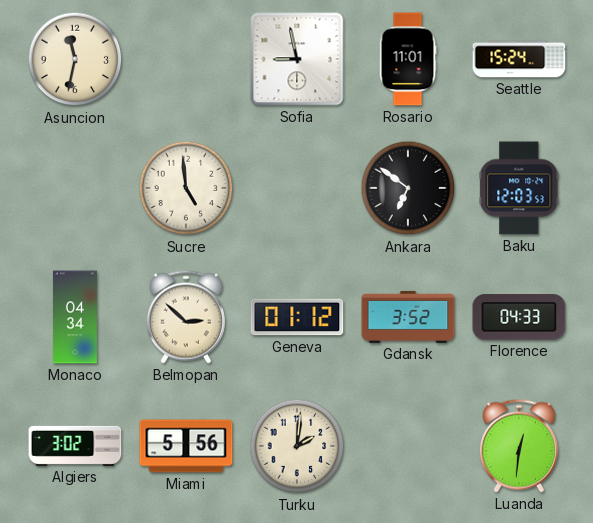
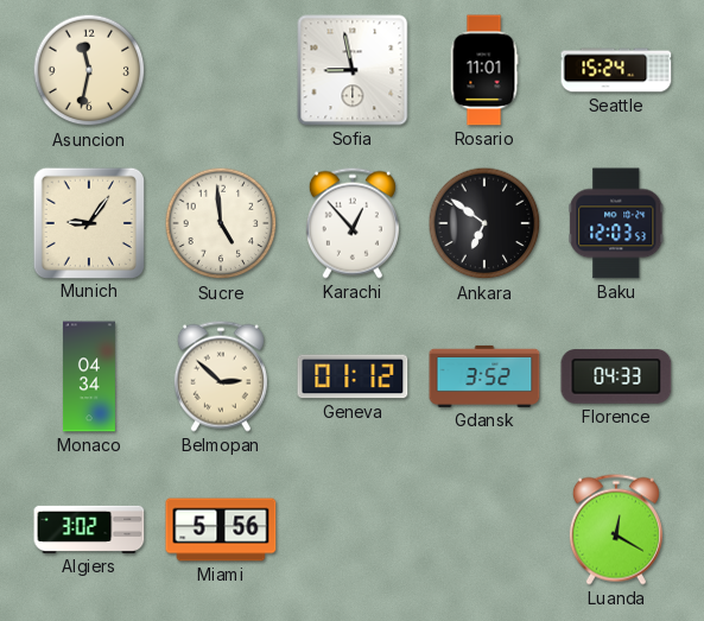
Munich: none -> 9:06
Karachi: none -> 12:53
Turku: 2:01 -> none
Luanda: 12:31 -> 12:20
